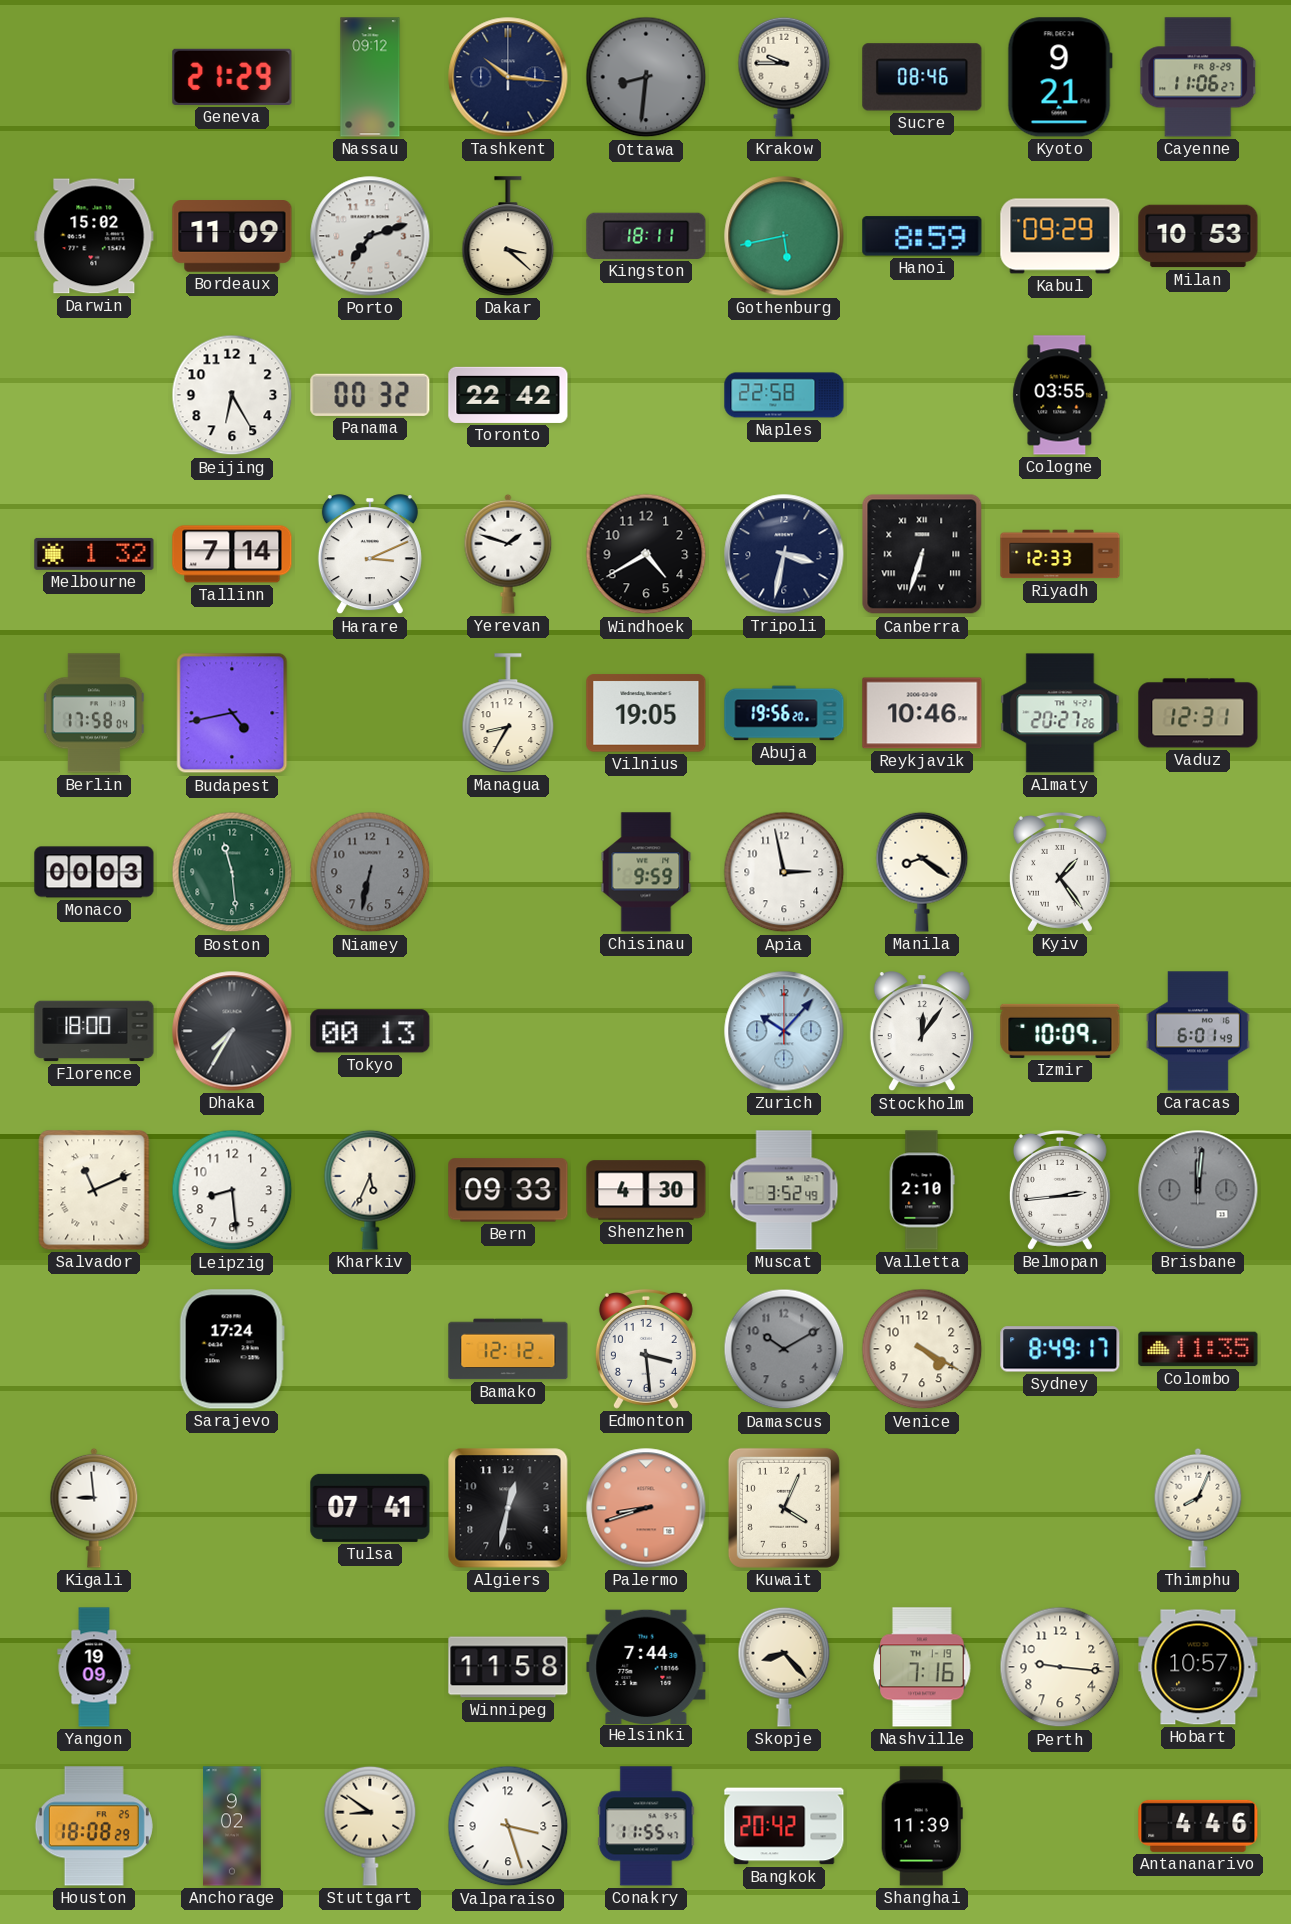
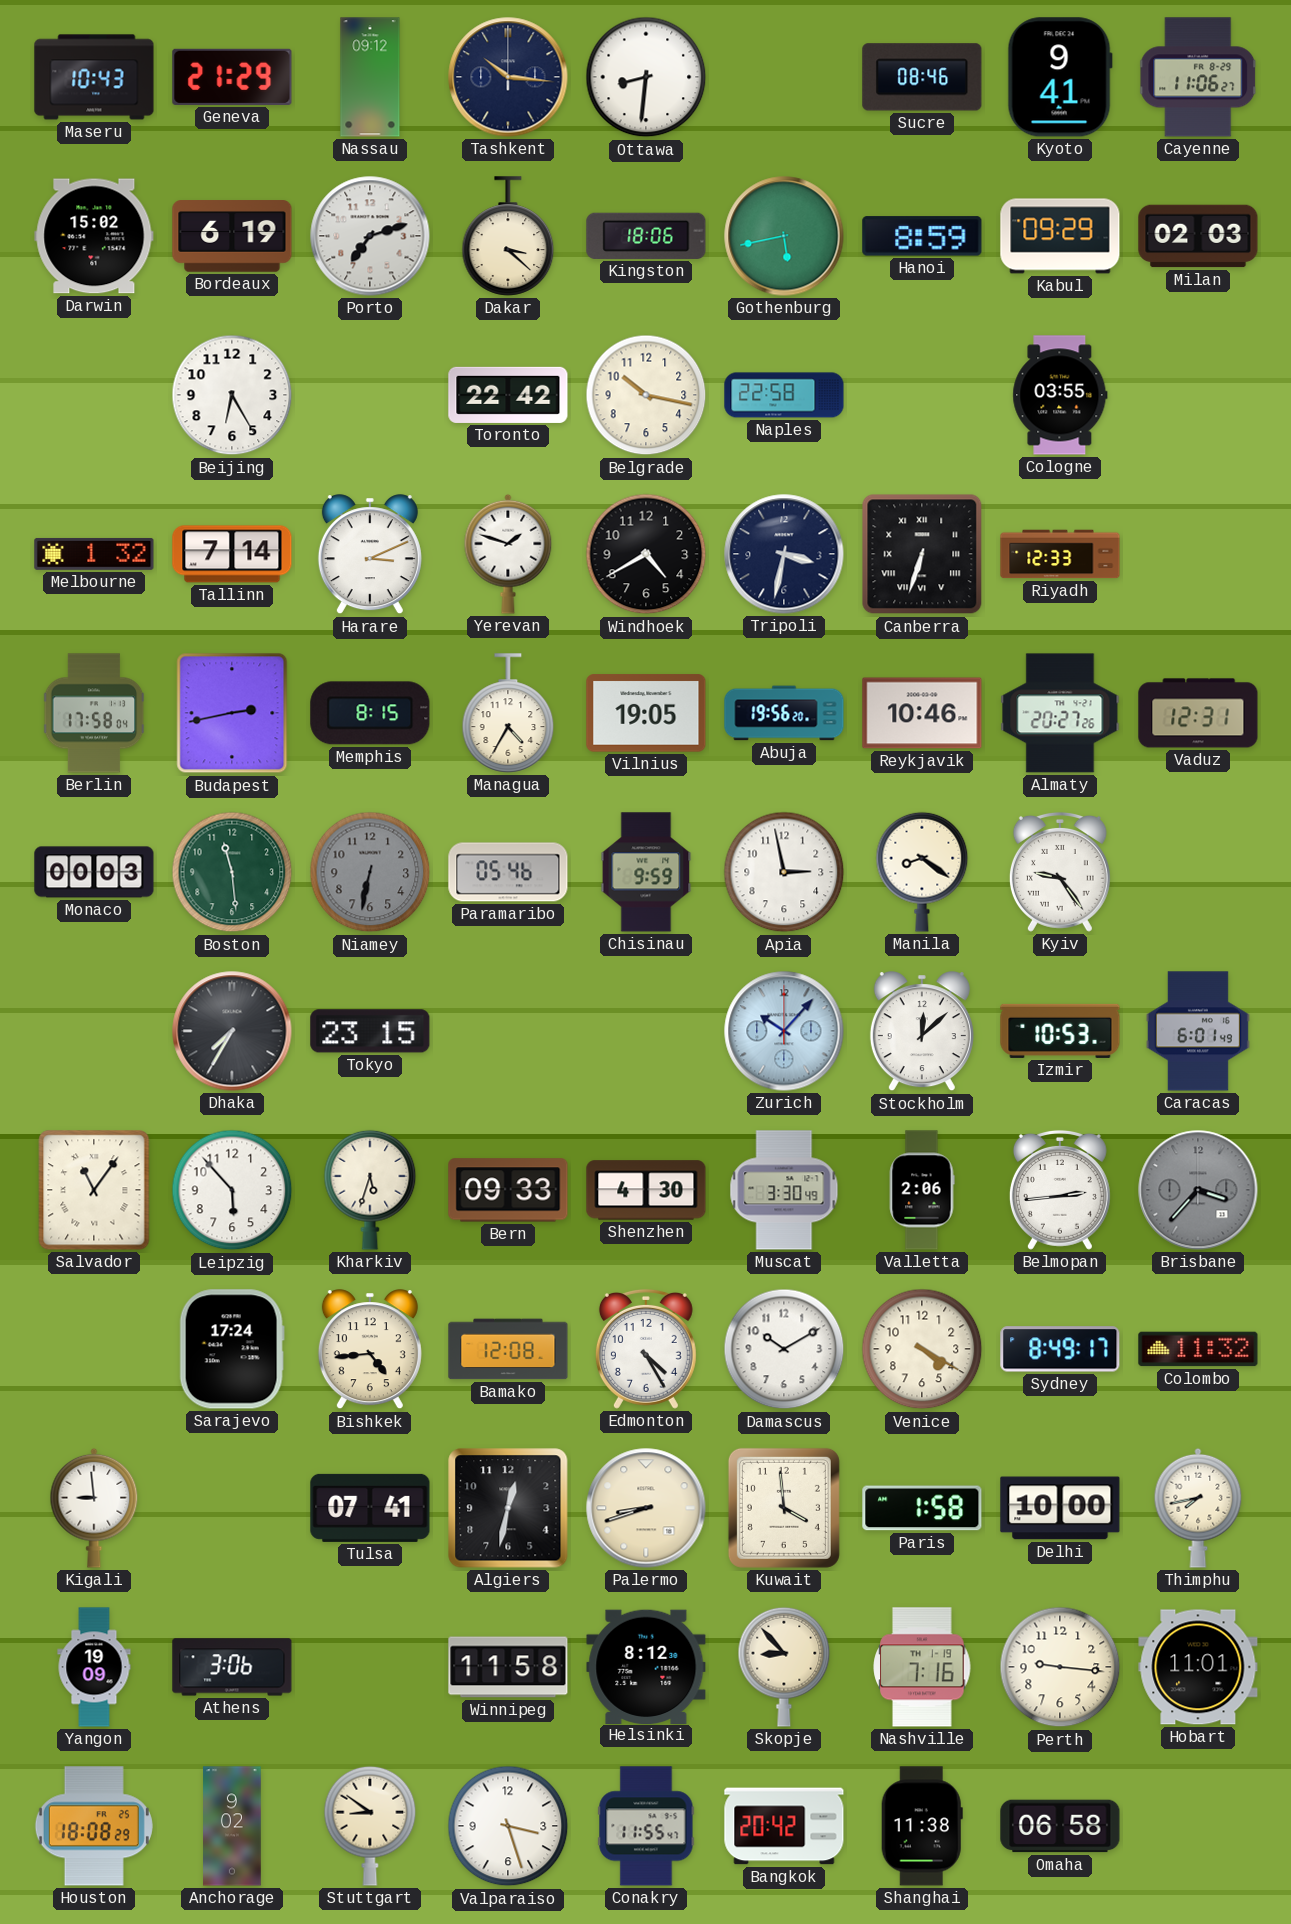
Maseru: none -> 10:43
Ottawa dial: grey -> white
Krakow: 9:45 -> none
Kyoto: 9:21 -> 9:41
Bordeaux: 11:09 -> 6:19
Kingston: 18:11 -> 18:06
Milan: 10:53 -> 02:03
Panama: 00:32 -> none
Belgrade: none -> 10:17
Budapest: 4:43 -> 2:43
Memphis: none -> 8:15
Managua: 8:35 -> 4:35
Paramaribo: none -> 05:46
Kyiv: 1:24 -> 9:24
Florence: 18:00 -> none
Tokyo: 00:13 -> 23:15
Stockholm: 12:06 -> 12:08
Izmir: 10:09 -> 10:53
Salvador: 11:11 -> 11:06
Leipzig: 8:29 -> 5:53
Kharkiv: 5:34 -> 5:33
Muscat: 3:52 -> 3:30
Valletta: 2:10 -> 2:06
Brisbane: 12:01 -> 3:37
Bishkek: none -> 4:44
Bamako: 12:12 -> 12:08
Edmonton: 3:29 -> 4:25
Damascus dial: grey -> white
Colombo: 11:35 -> 11:32
Palermo dial: salmon -> cream
Kuwait: 4:04 -> 3:59
Paris: none -> 1:58
Delhi: none -> 10:00
Thimphu: 8:04 -> 7:43
Athens: none -> 3:06
Helsinki: 7:44 -> 8:12
Skopje: 8:23 -> 8:53
Hobart: 10:57 -> 11:01
Shanghai: 11:39 -> 11:38
Omaha: none -> 06:58
Antananarivo: 4:46 -> none
